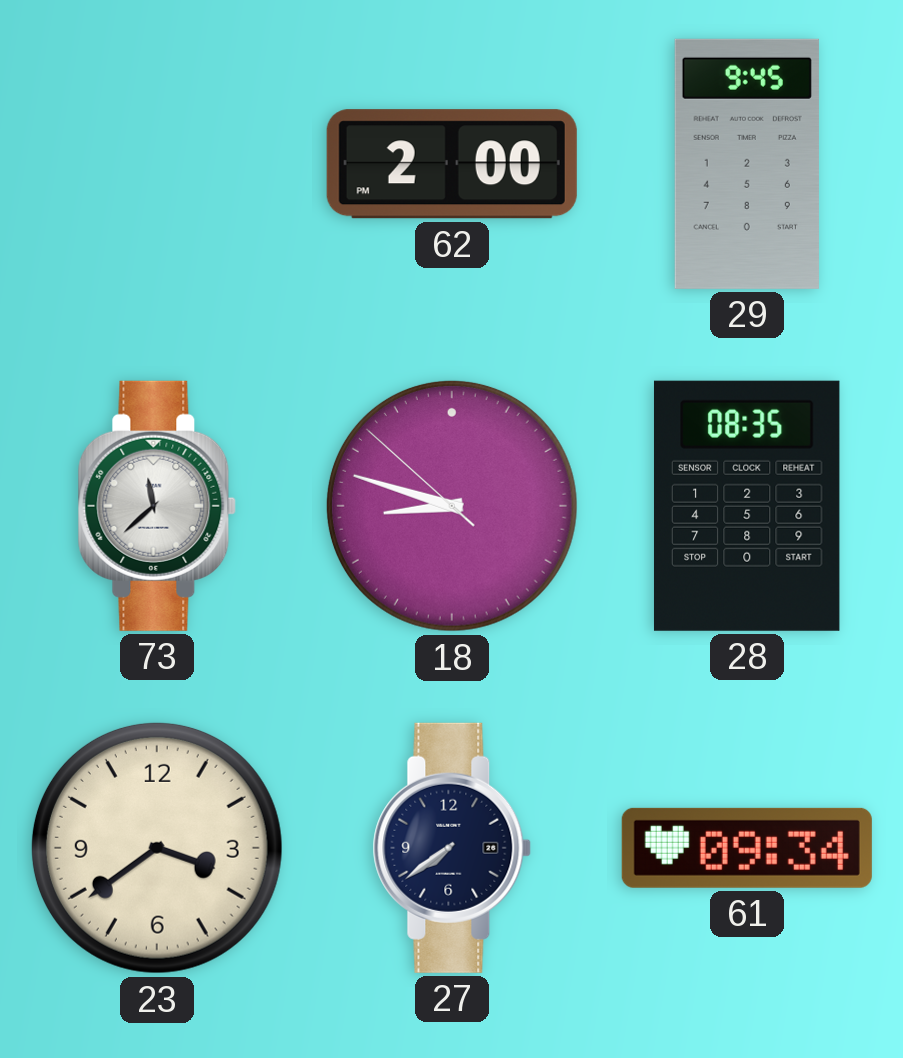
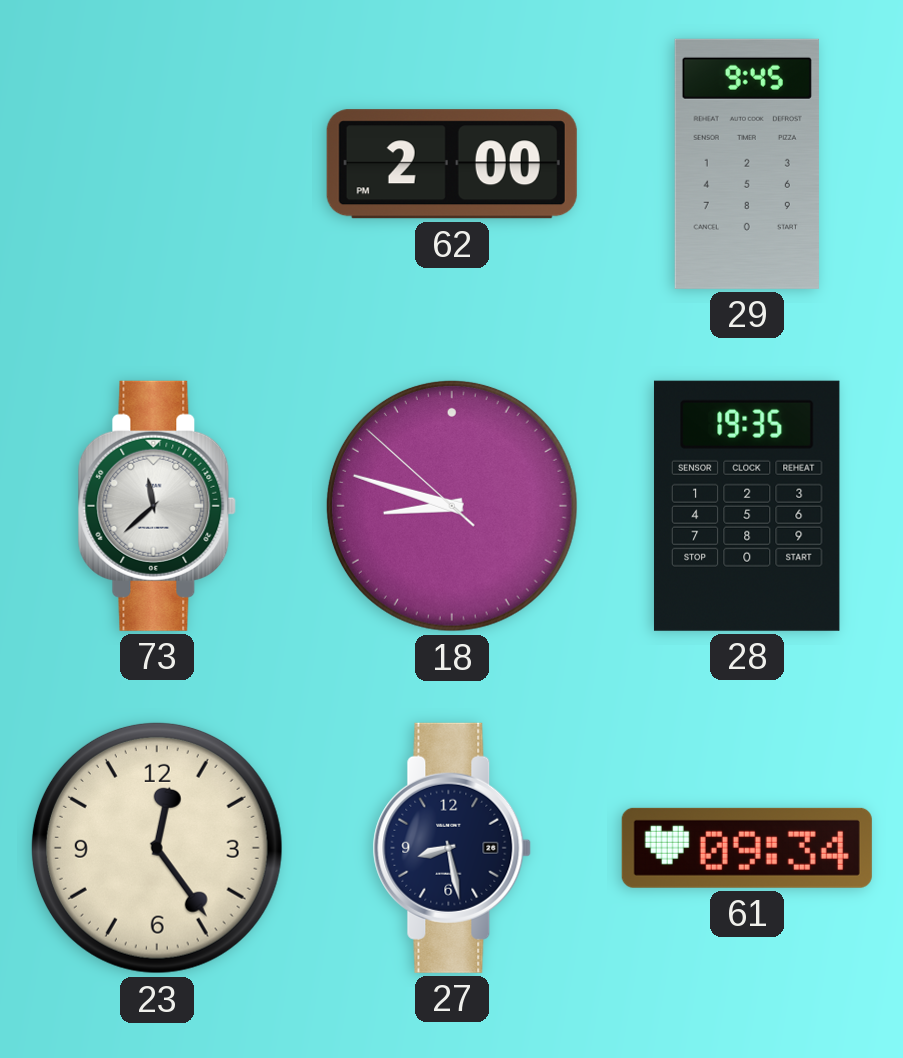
28: 08:35 -> 19:35
23: 3:39 -> 12:24
27: 7:39 -> 8:28
